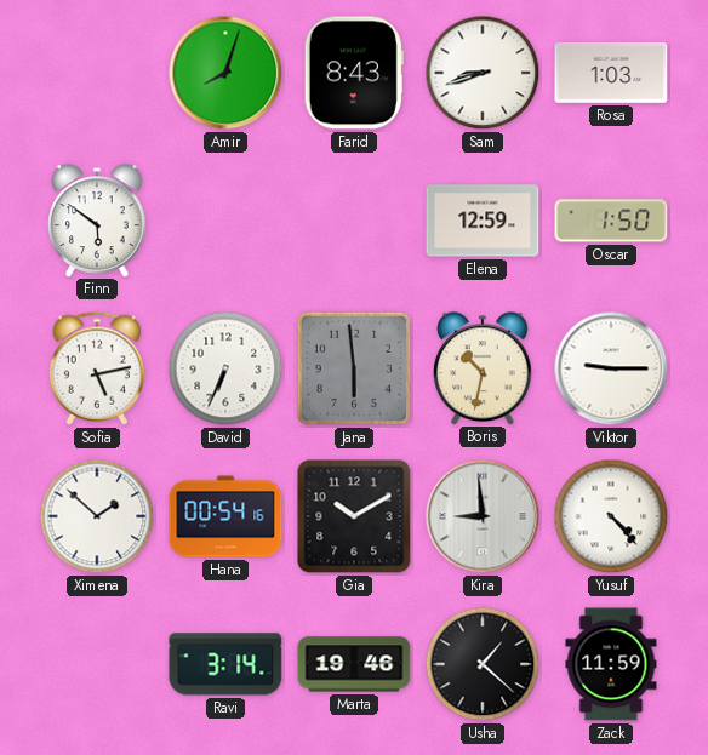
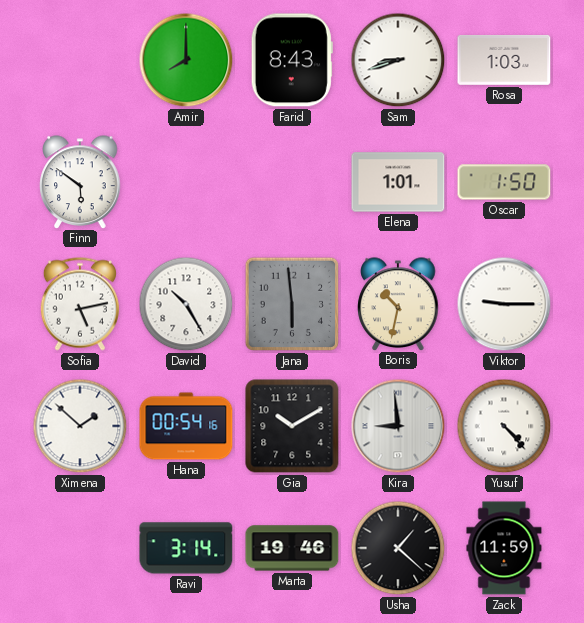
Amir: 8:03 -> 8:00
Elena: 12:59 -> 1:01
David: 6:34 -> 10:25
